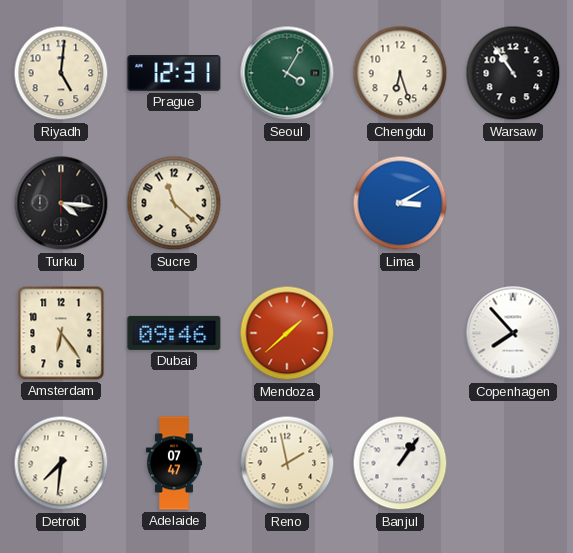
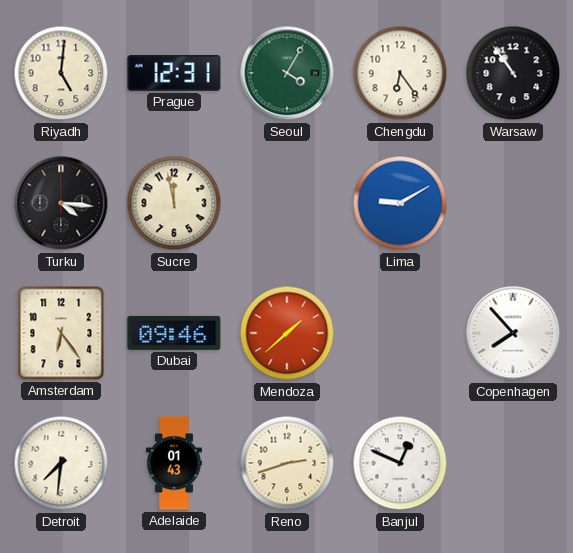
Chengdu: 6:27 -> 6:24
Sucre: 11:22 -> 11:58
Lima: 3:10 -> 9:10
Adelaide: 07:47 -> 01:43
Reno: 1:58 -> 2:42
Banjul: 1:06 -> 12:49
